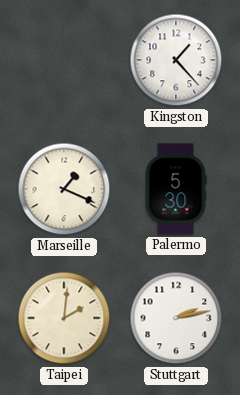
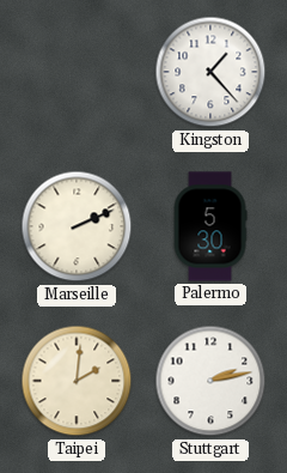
Marseille: 1:19 -> 2:11
